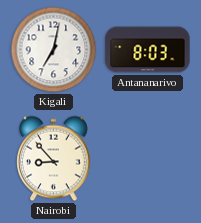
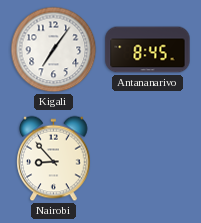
Kigali: 7:02 -> 7:06
Antananarivo: 8:03 -> 8:45
